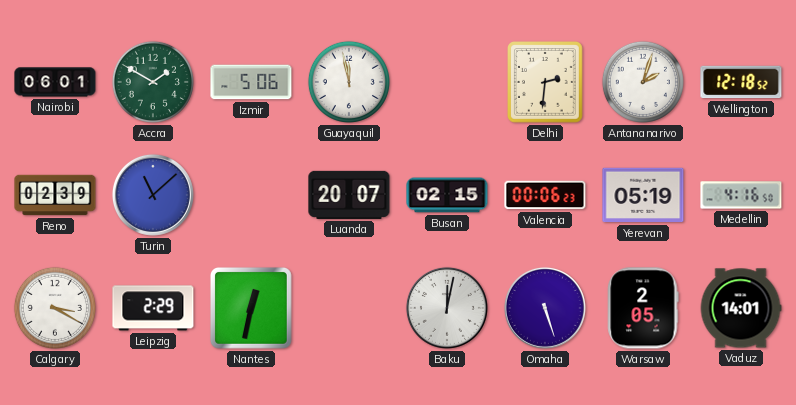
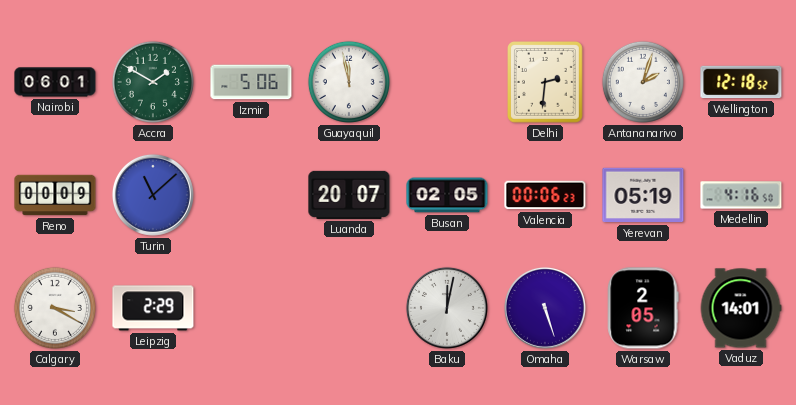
Reno: 02:39 -> 00:09
Busan: 02:15 -> 02:05
Nantes: 12:32 -> none
